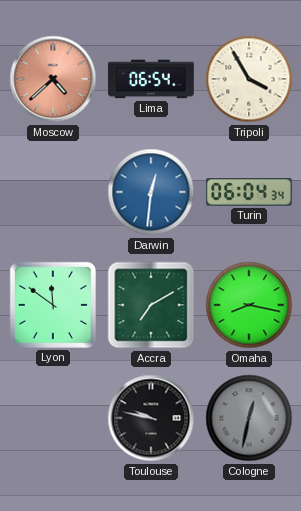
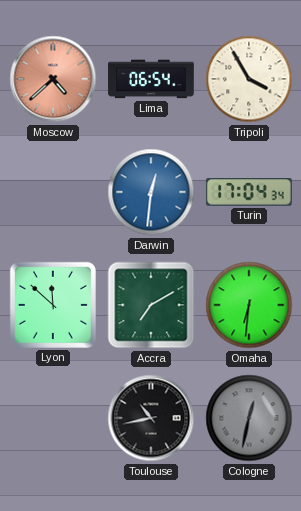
Turin: 06:04 -> 17:04
Lyon: 11:51 -> 11:52
Omaha: 8:17 -> 6:31
Toulouse: 9:47 -> 10:43
